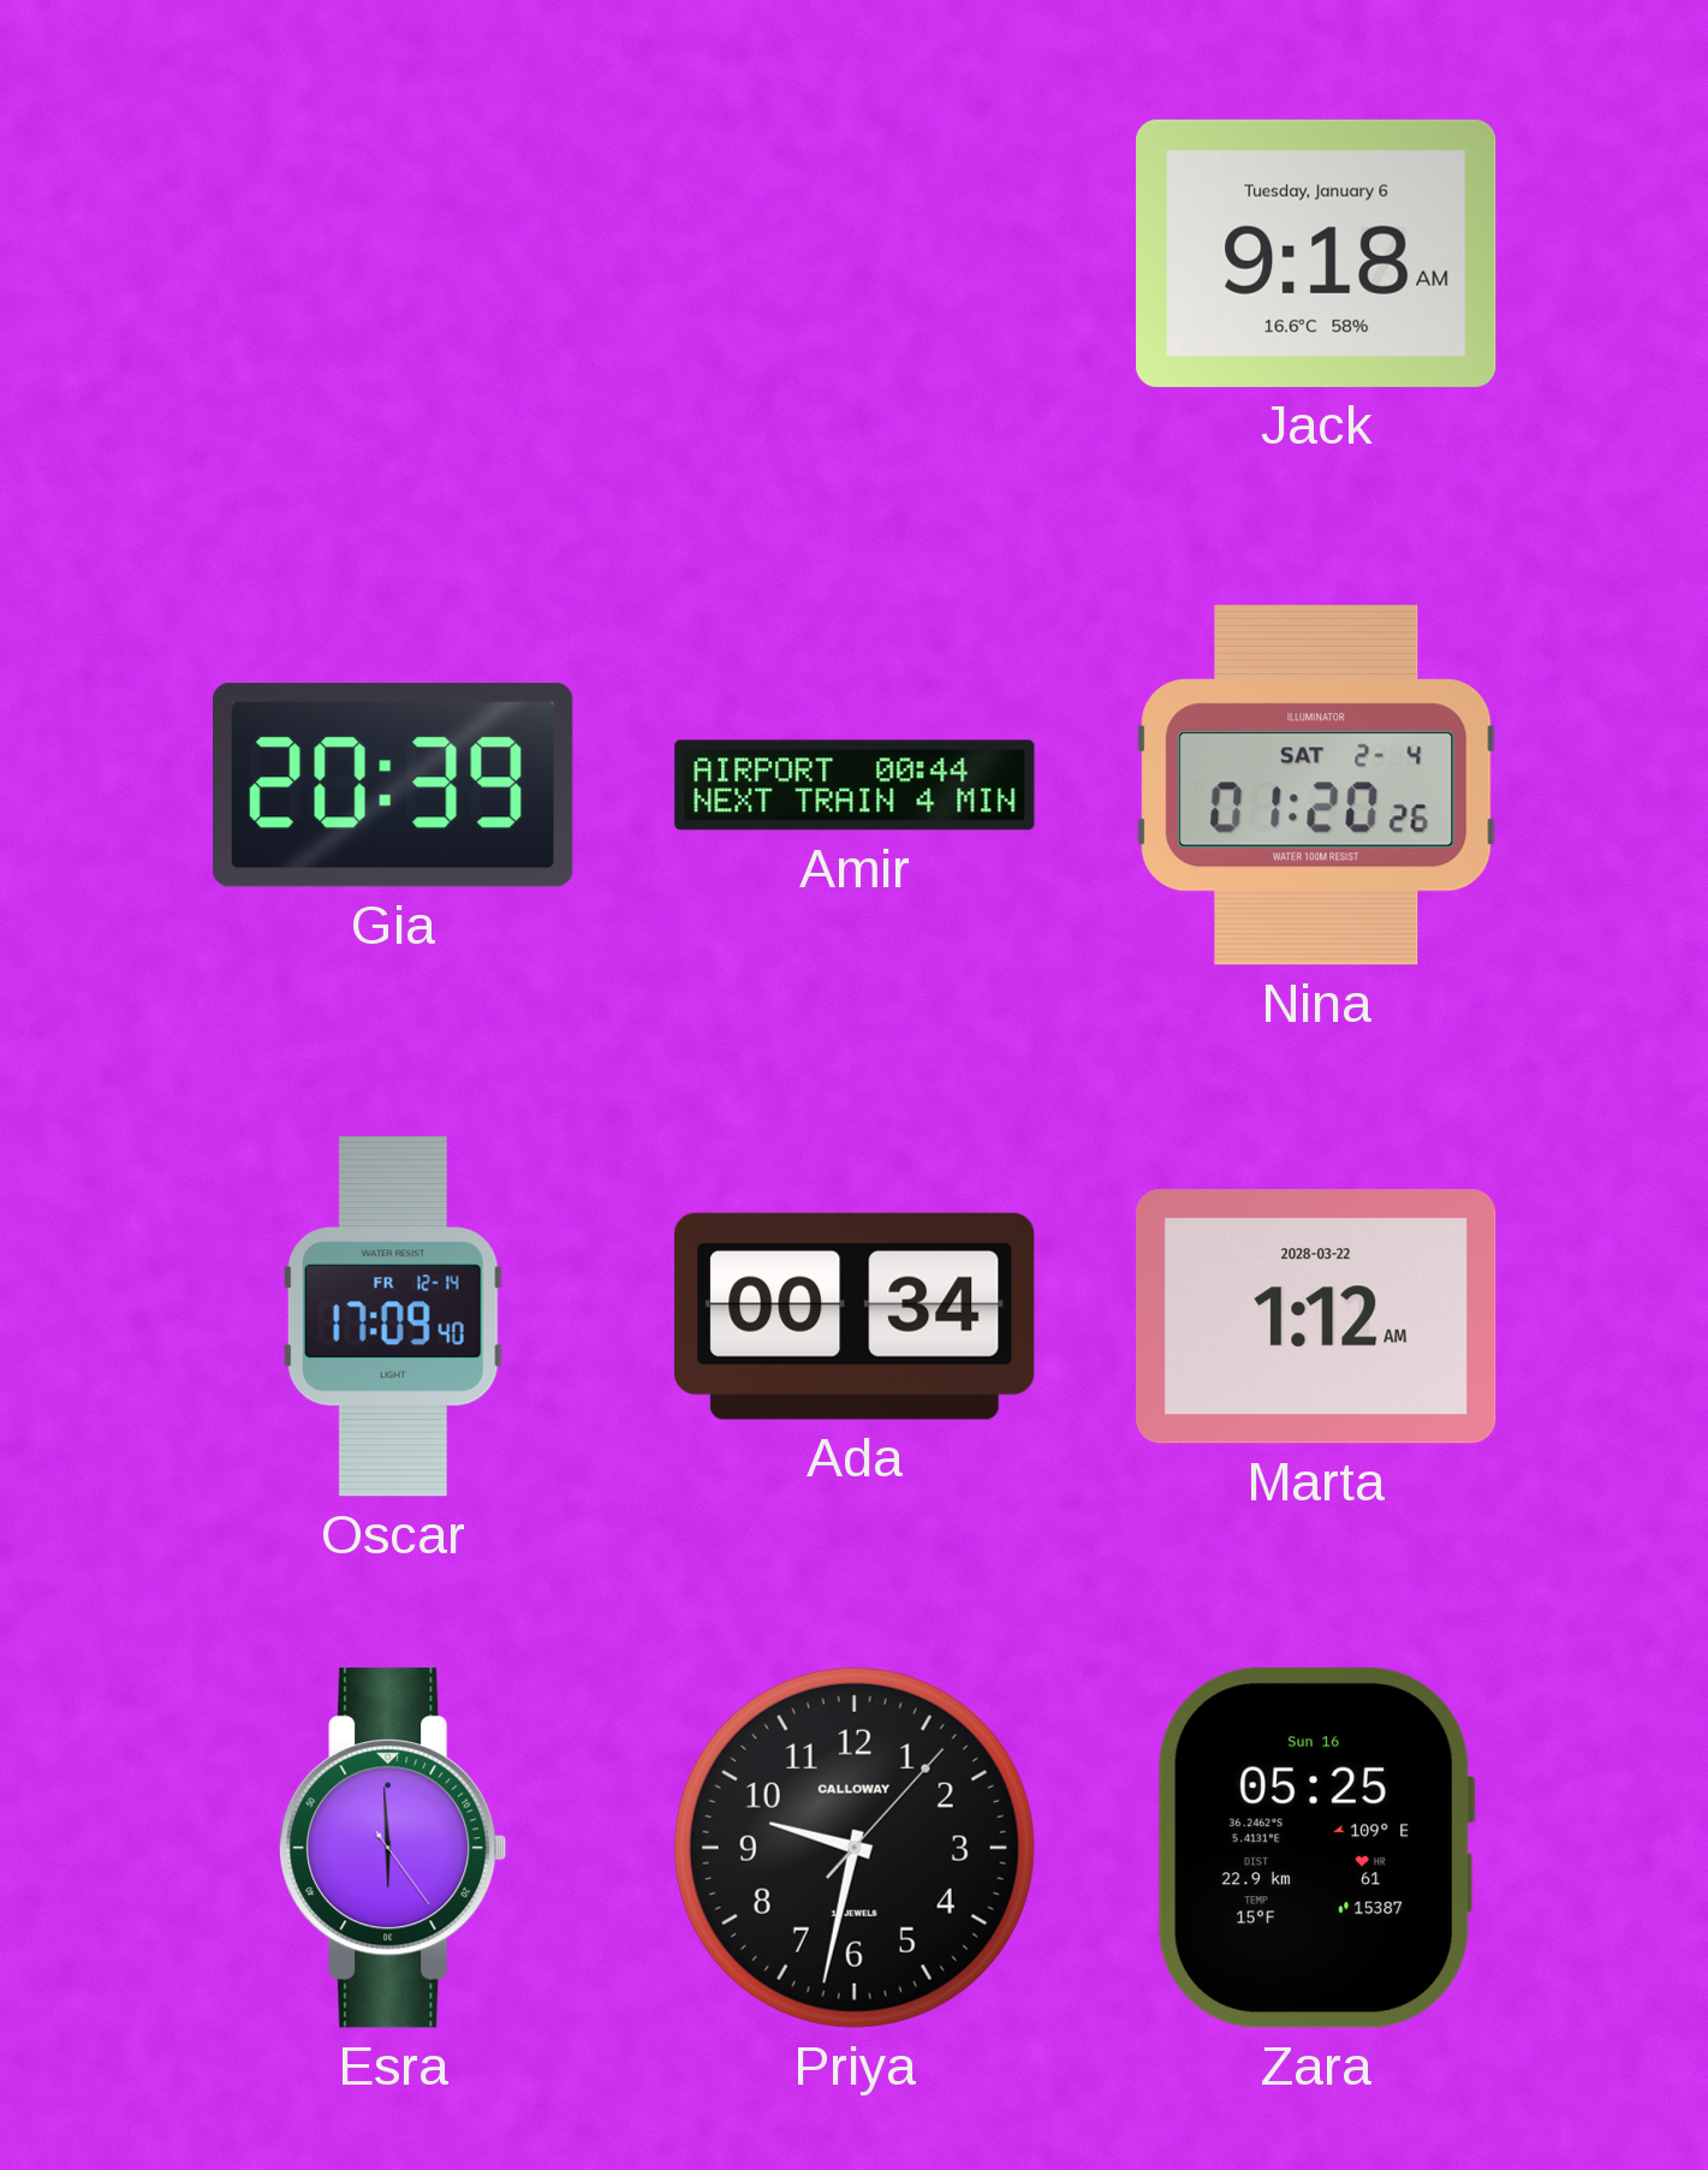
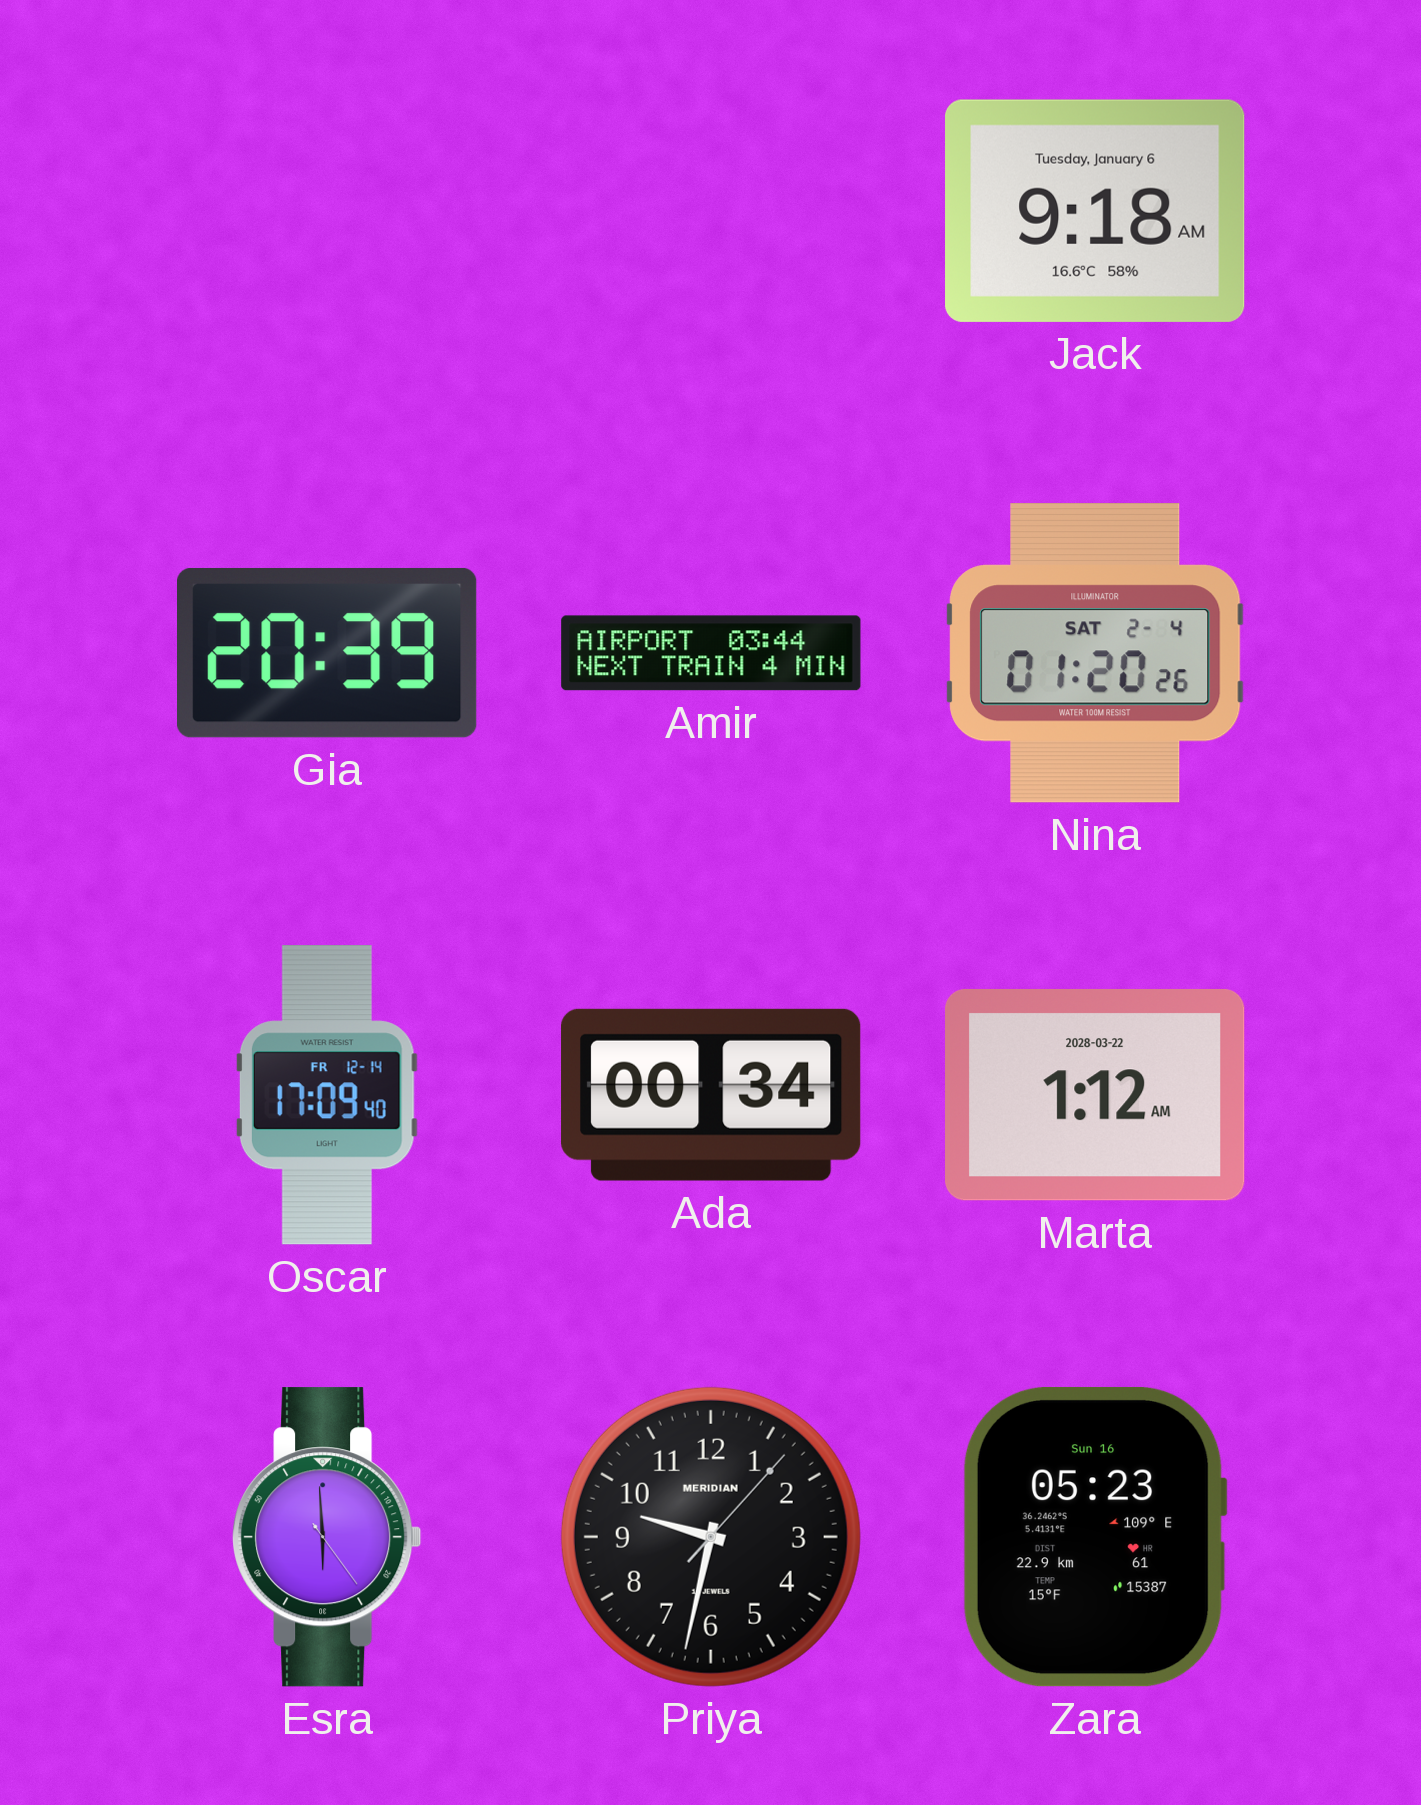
Amir: 00:44 -> 03:44
Priya brand: CALLOWAY -> MERIDIAN
Zara: 05:25 -> 05:23
